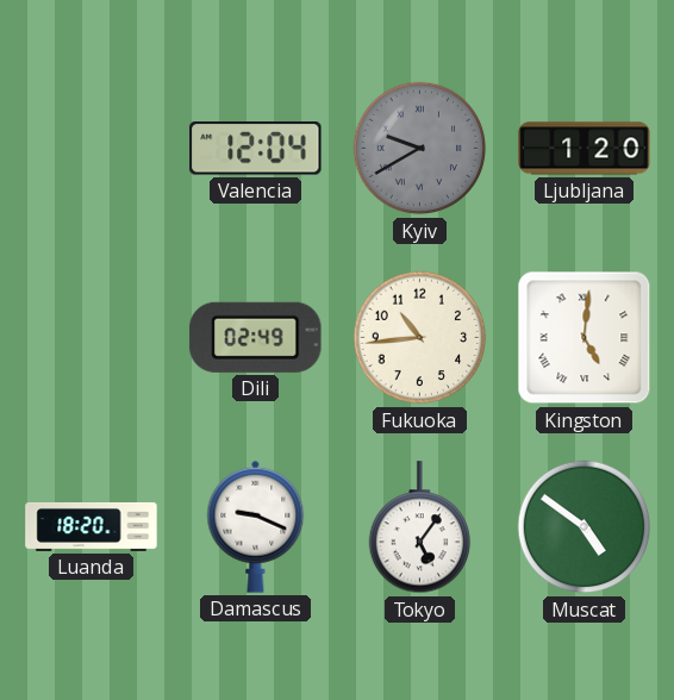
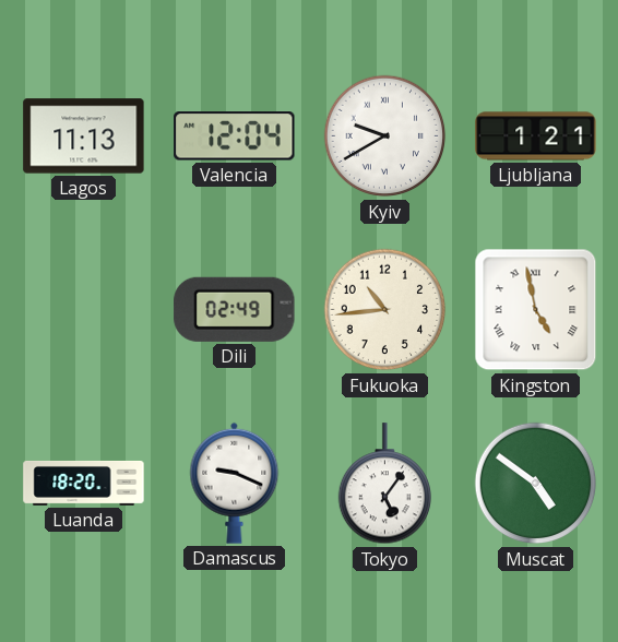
Lagos: none -> 11:13
Kyiv dial: grey -> white
Ljubljana: 1:20 -> 1:21
Kingston: 5:01 -> 4:58
